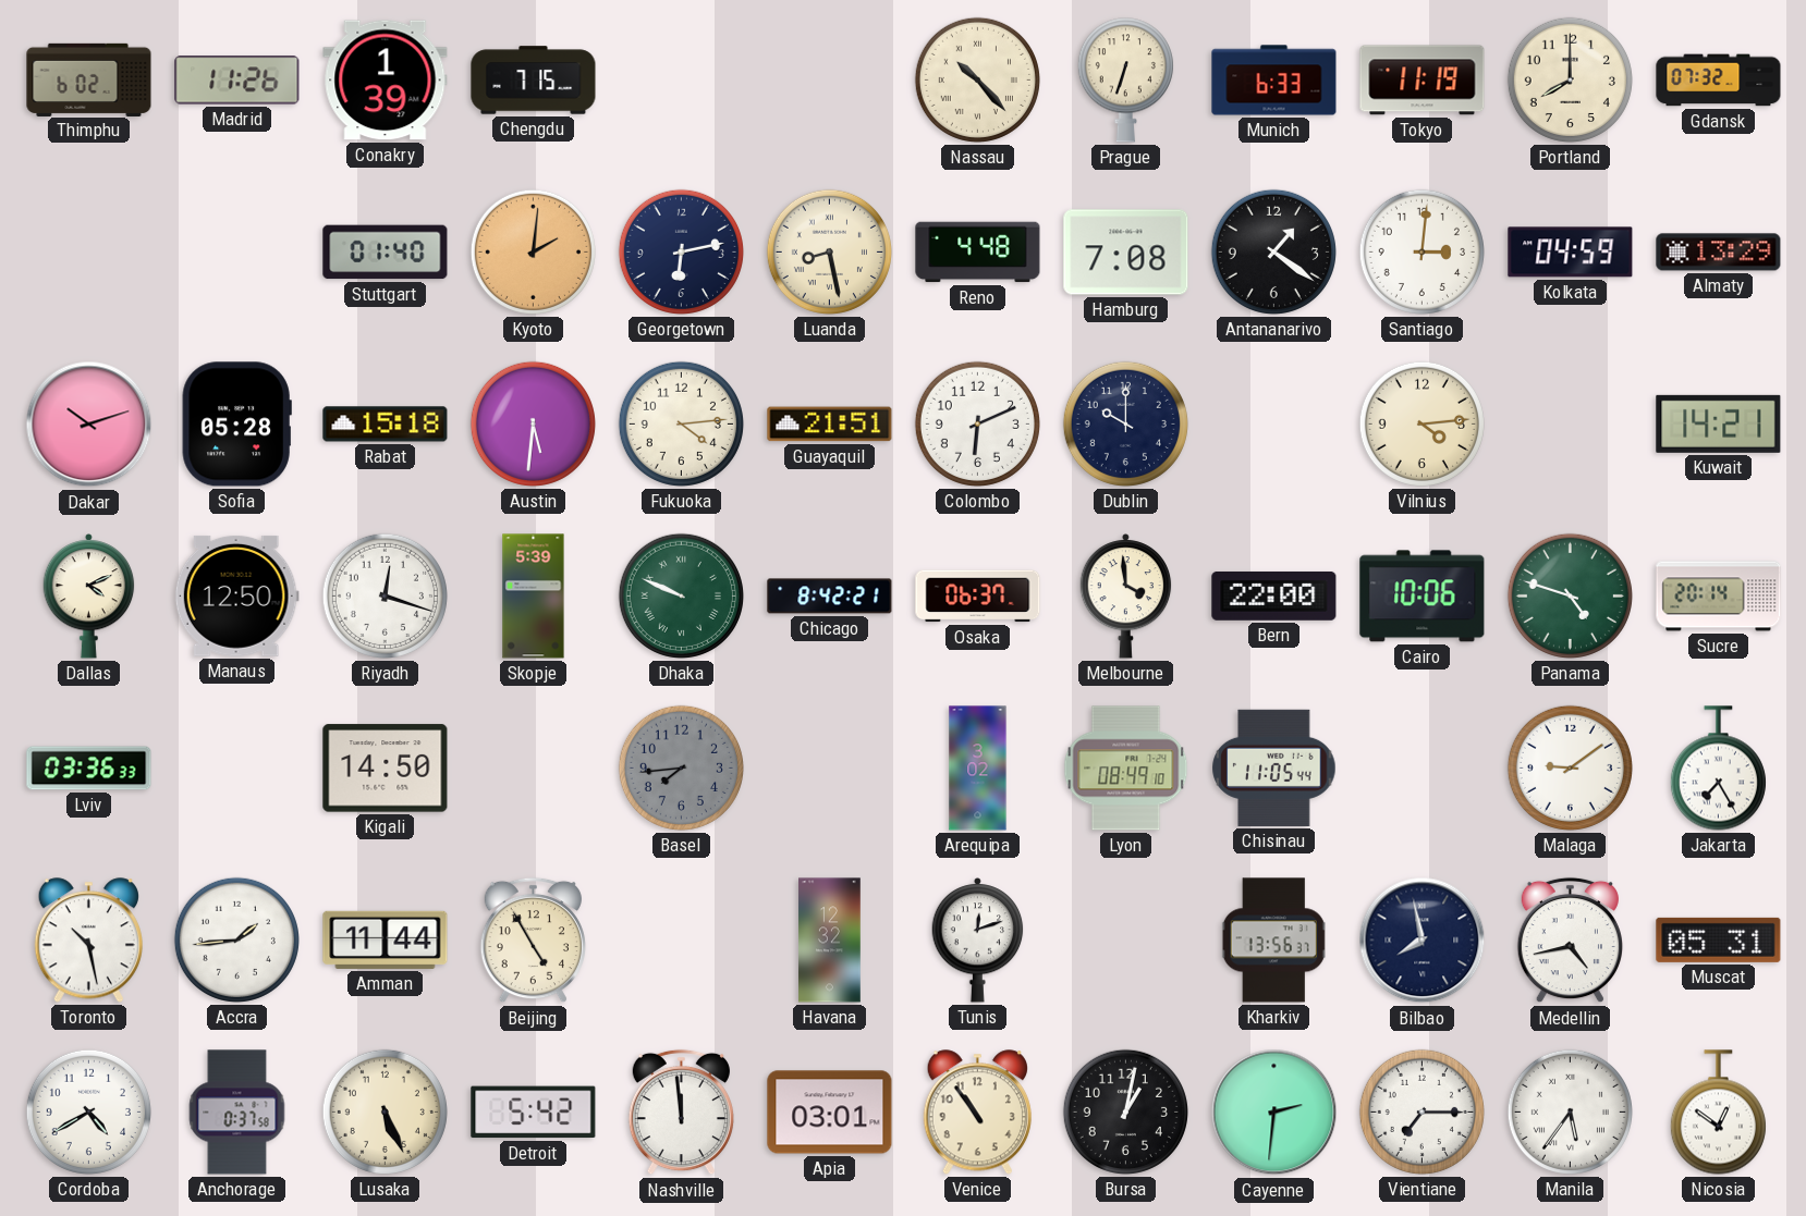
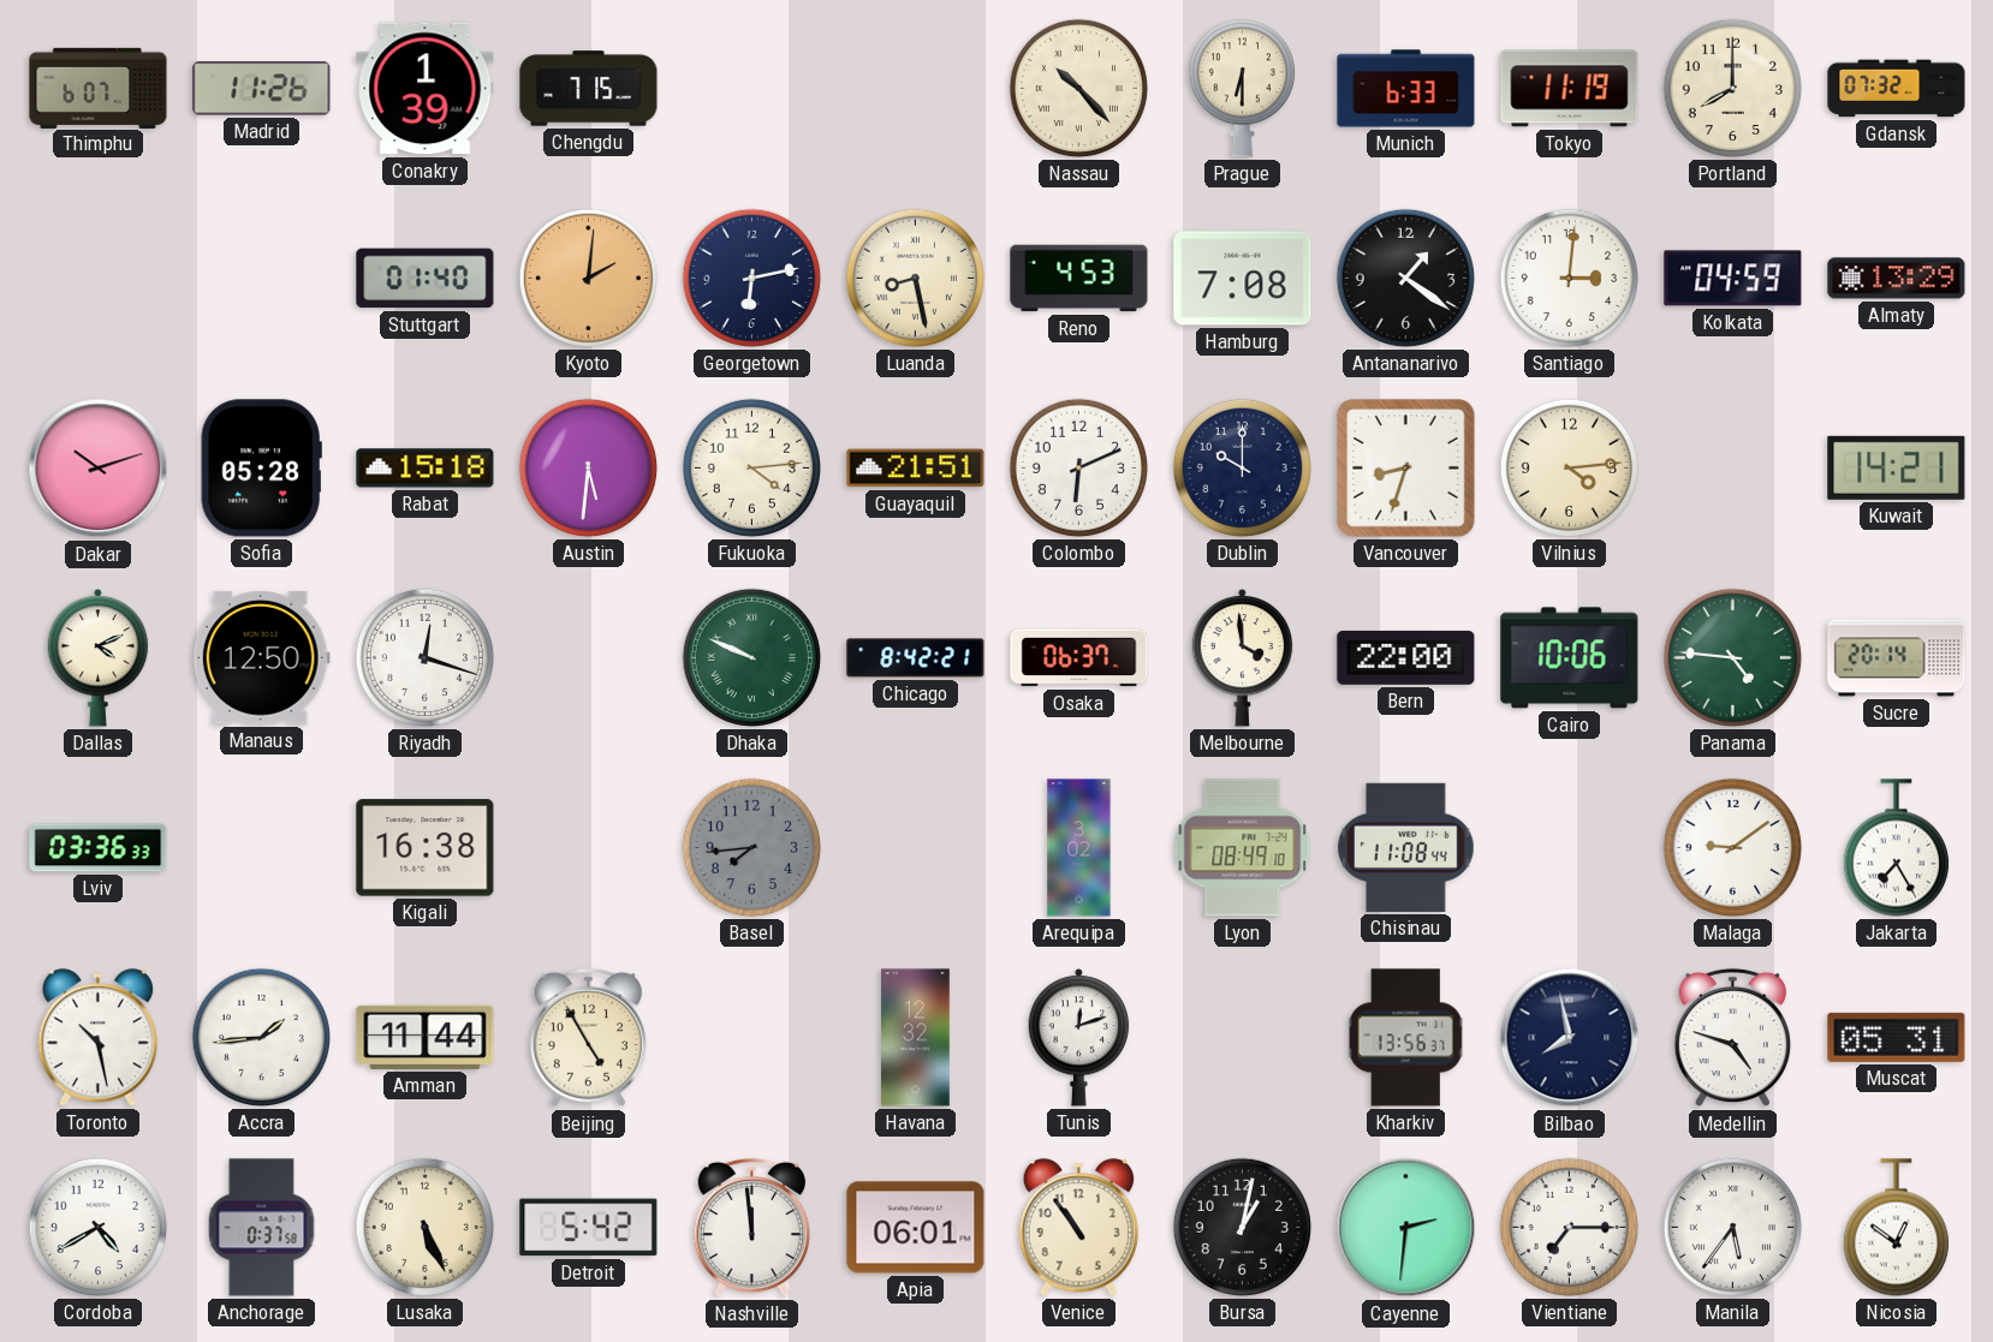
Thimphu: 6:02 -> 6:07
Prague: 6:33 -> 6:30
Reno: 4:48 -> 4:53
Vancouver: none -> 8:33
Skopje: 5:39 -> none
Panama: 4:48 -> 4:46
Kigali: 14:50 -> 16:38
Chisinau: 11:05 -> 11:08
Medellin: 4:43 -> 4:48
Apia: 03:01 -> 06:01
